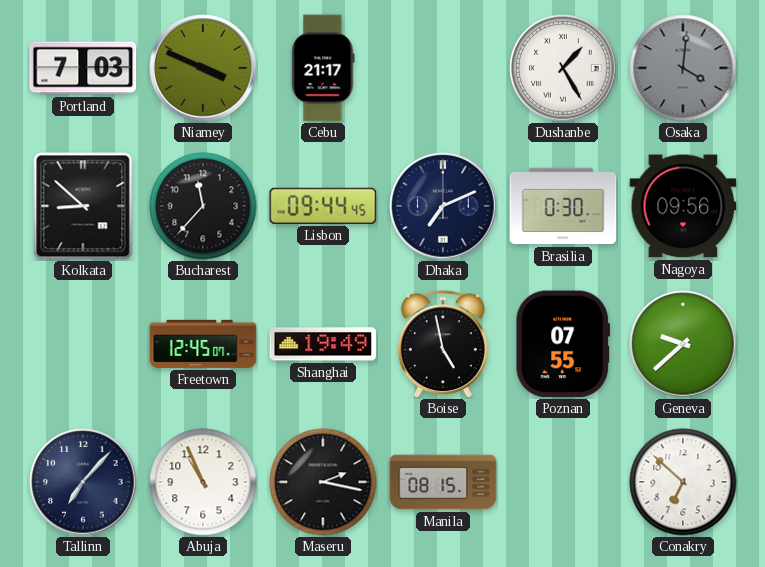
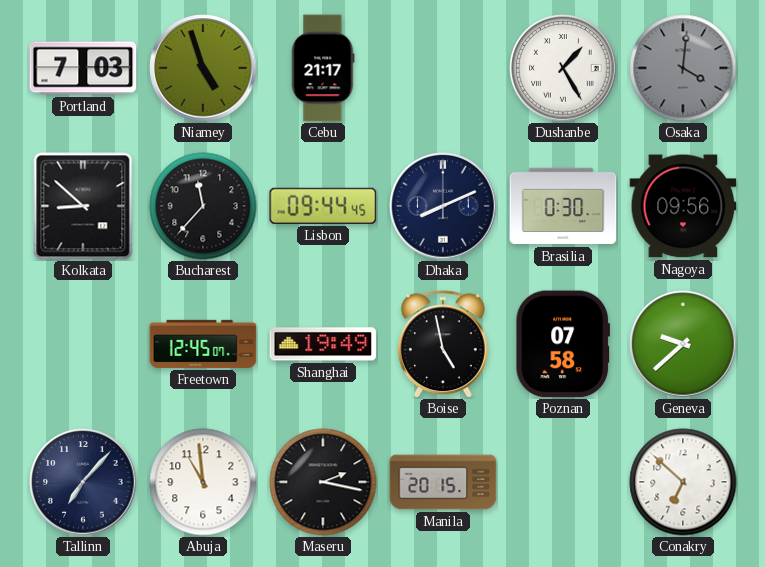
Niamey: 3:49 -> 4:57
Dhaka: 7:11 -> 8:11
Poznan: 07:55 -> 07:58
Abuja: 10:56 -> 10:59
Manila: 08:15 -> 20:15
